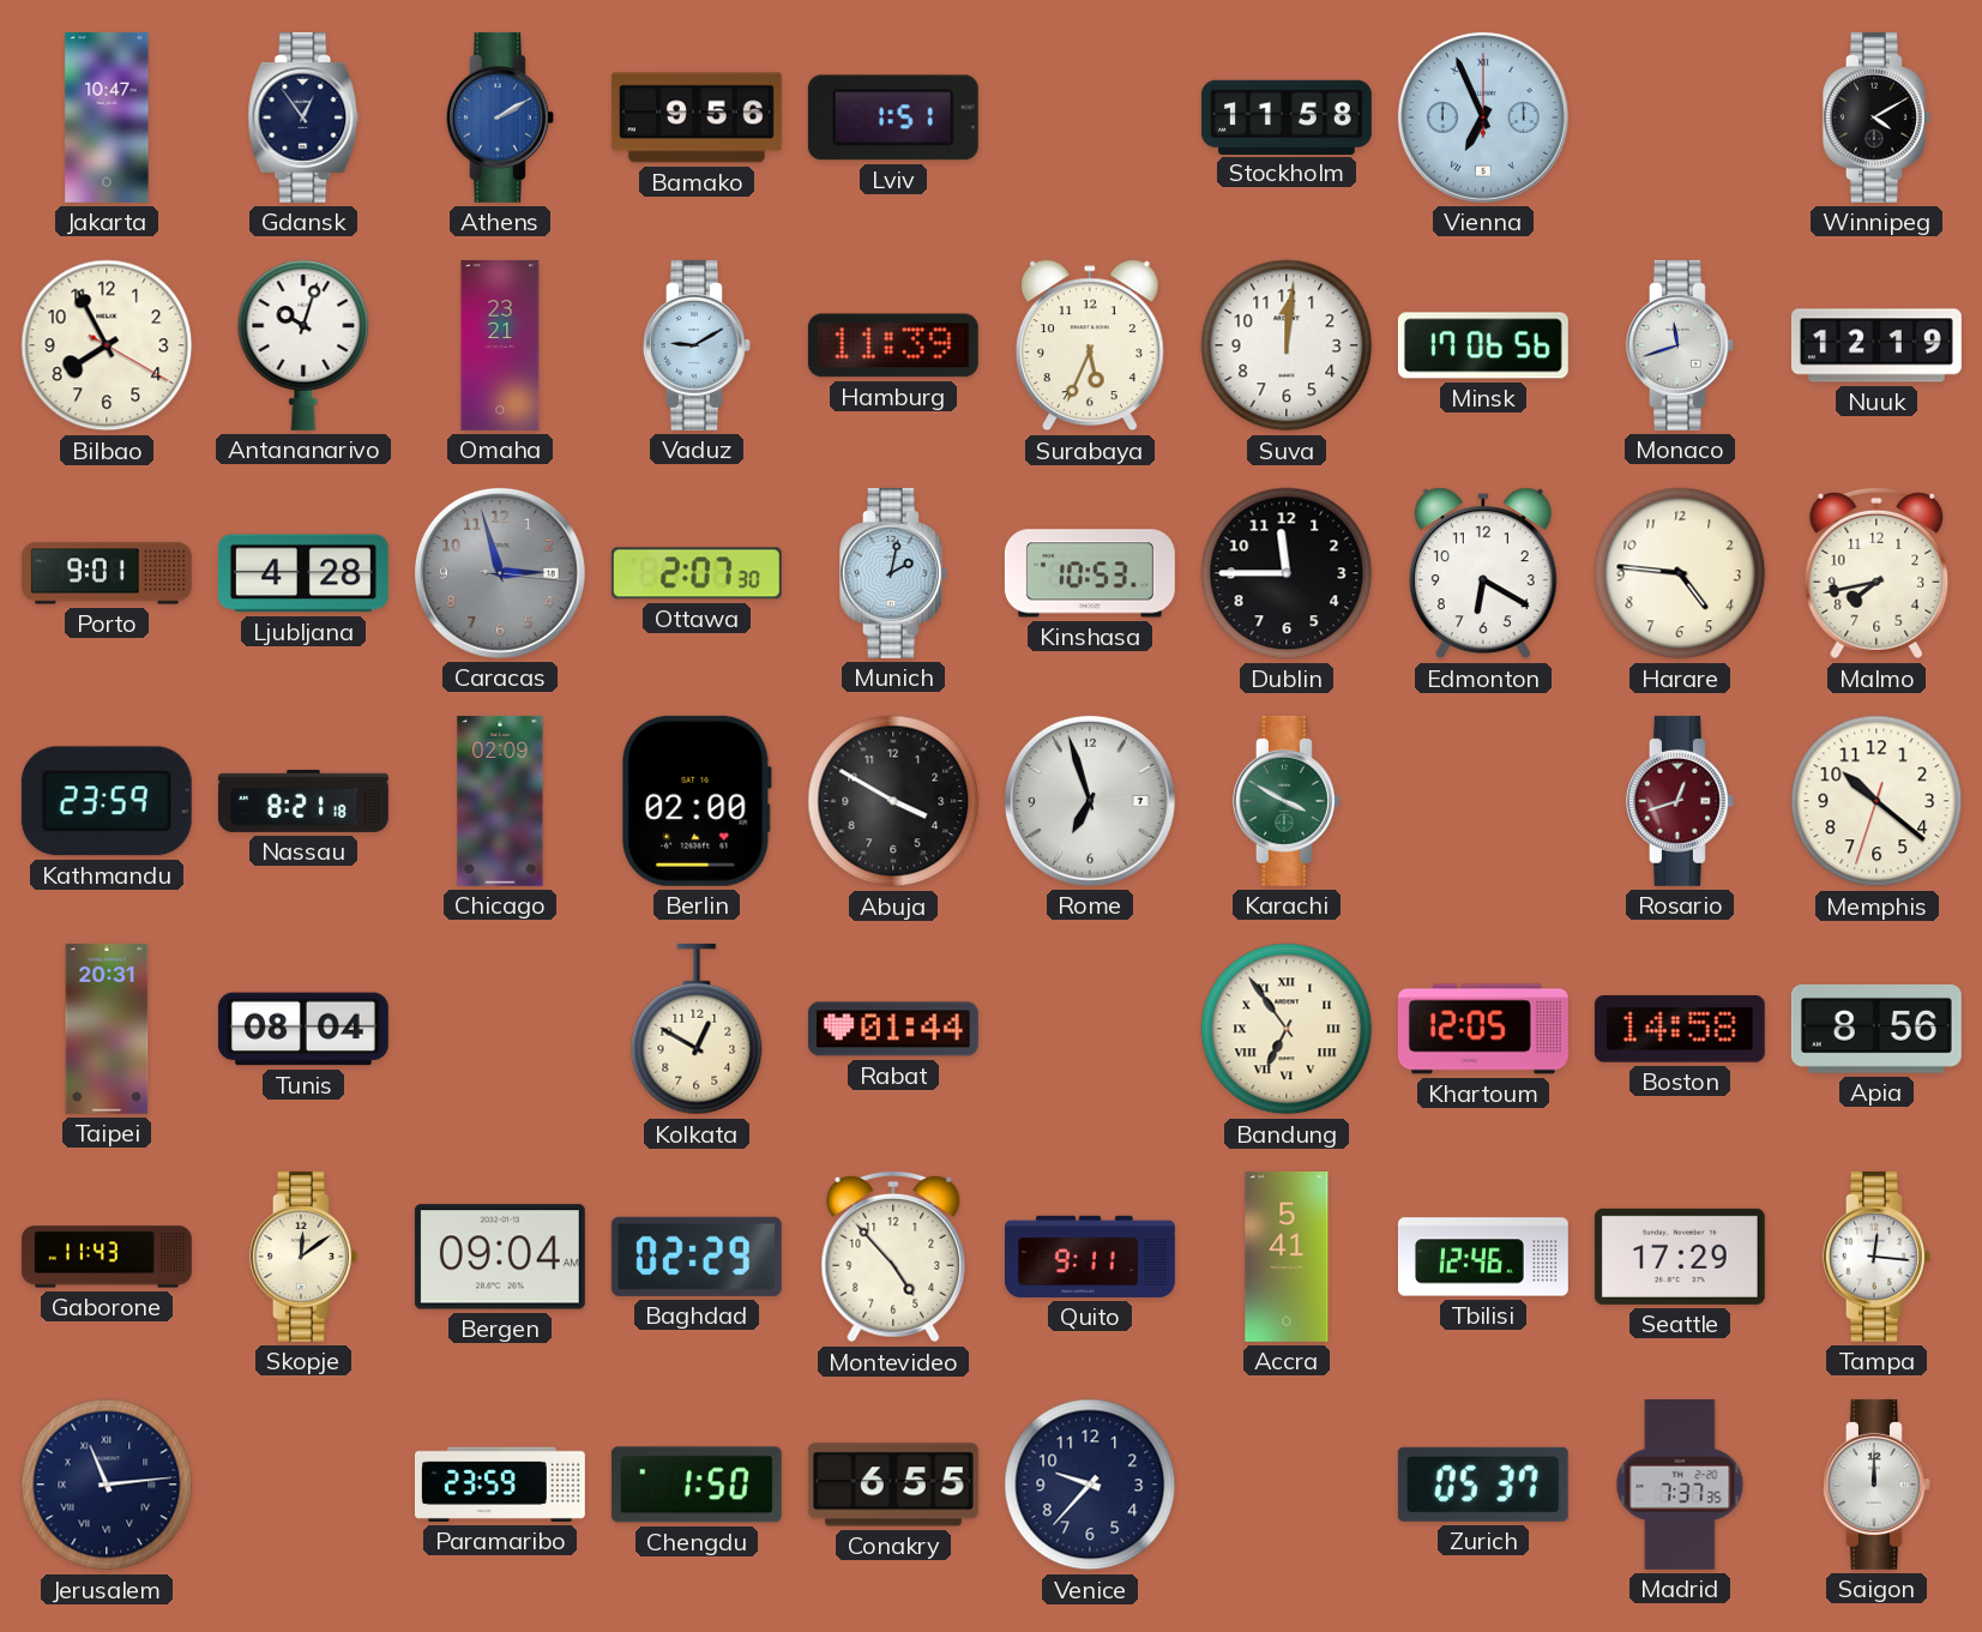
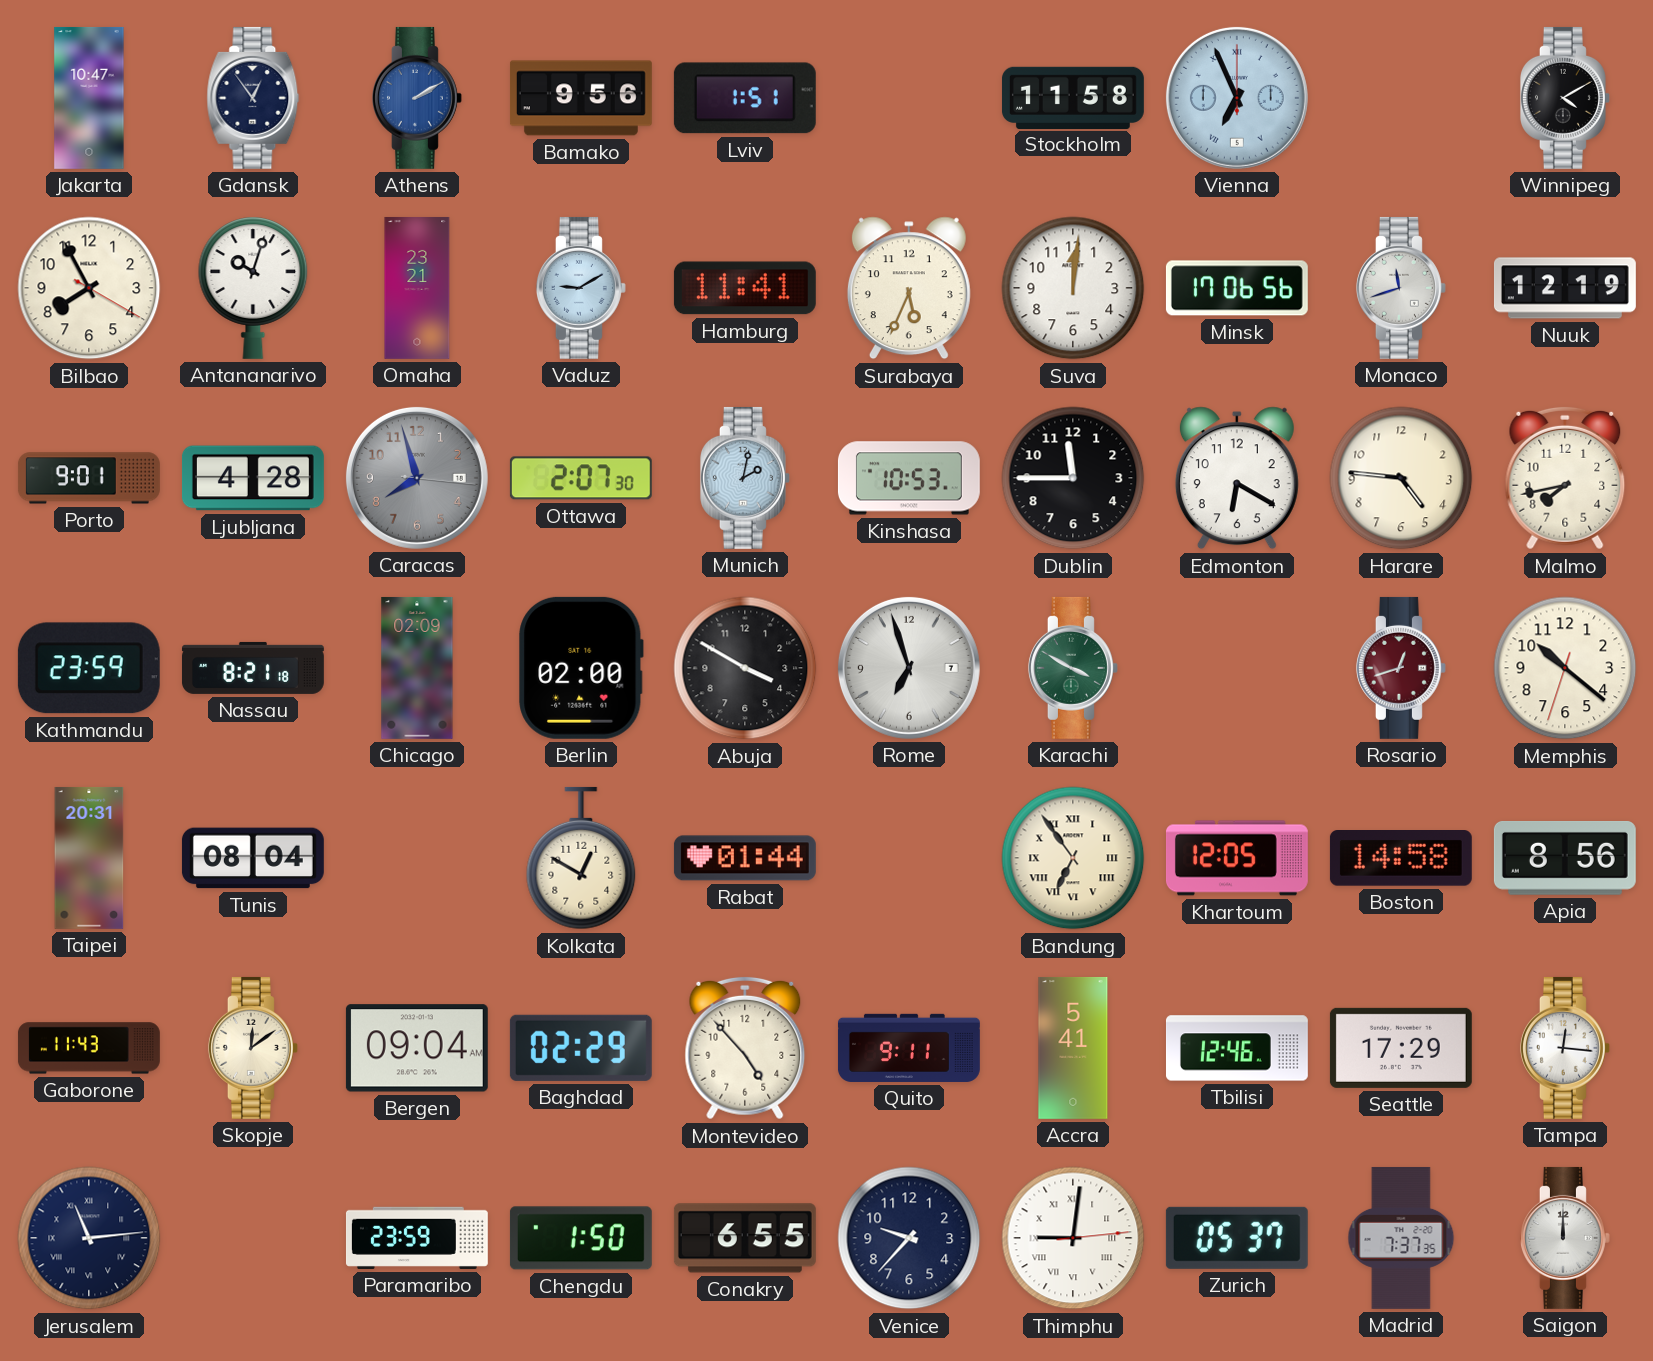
Hamburg: 11:39 -> 11:41
Caracas: 2:57 -> 7:57
Thimphu: none -> 9:01
